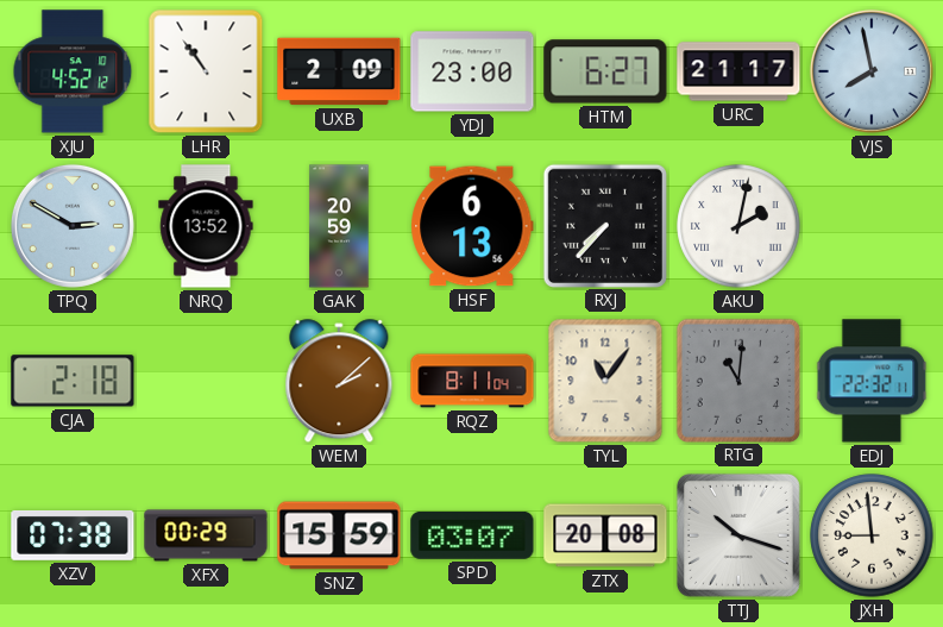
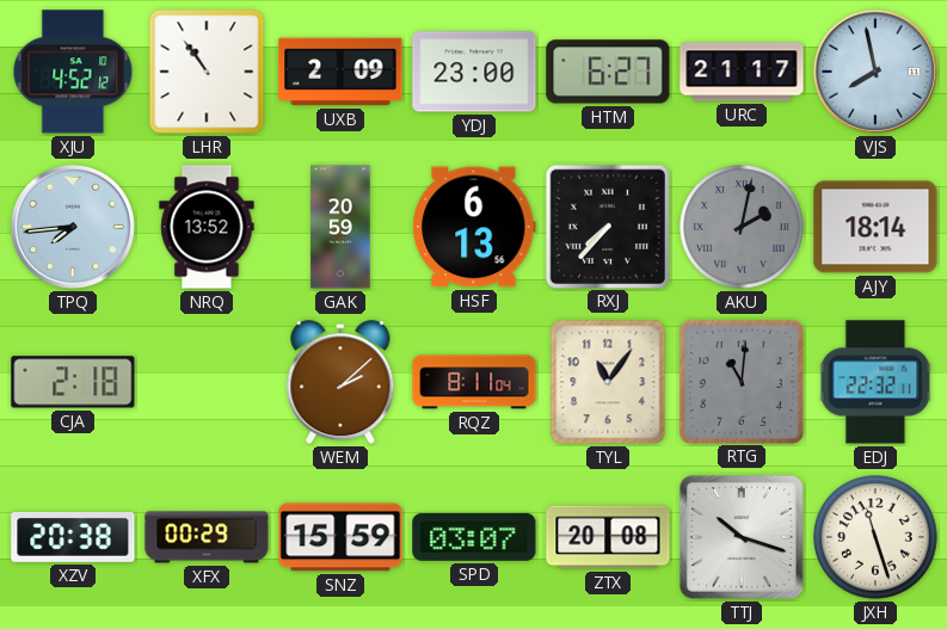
TPQ: 2:50 -> 7:44
AKU dial: white -> grey
AJY: none -> 18:14
XZV: 07:38 -> 20:38
JXH: 8:59 -> 11:27
